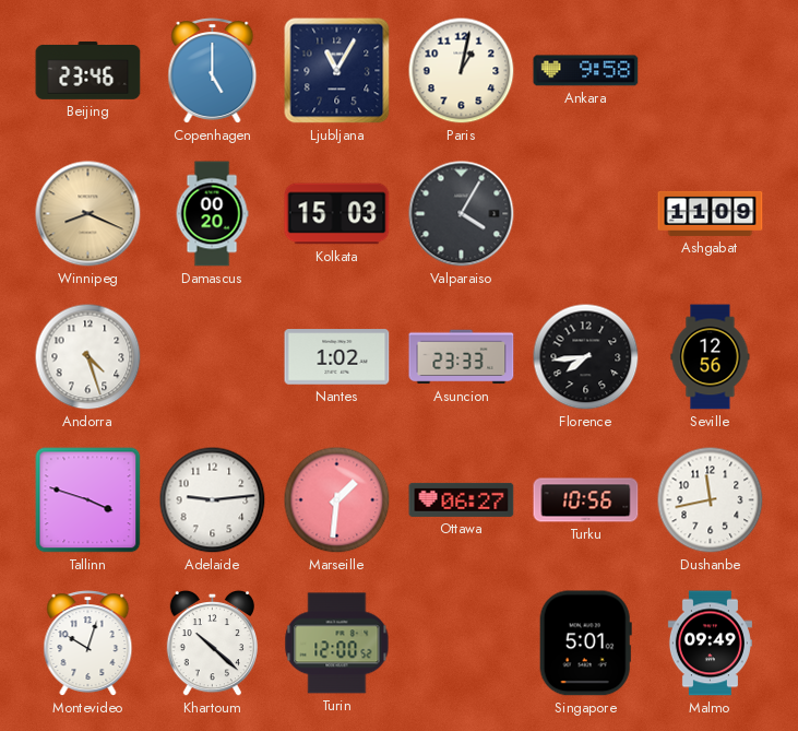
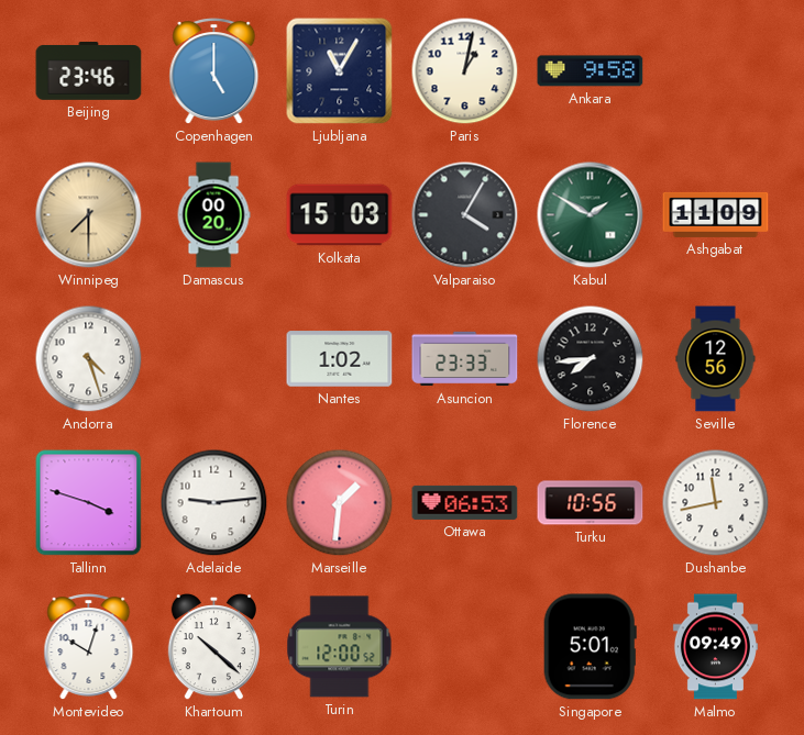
Winnipeg: 8:19 -> 7:30
Kabul: none -> 1:50
Ottawa: 06:27 -> 06:53
